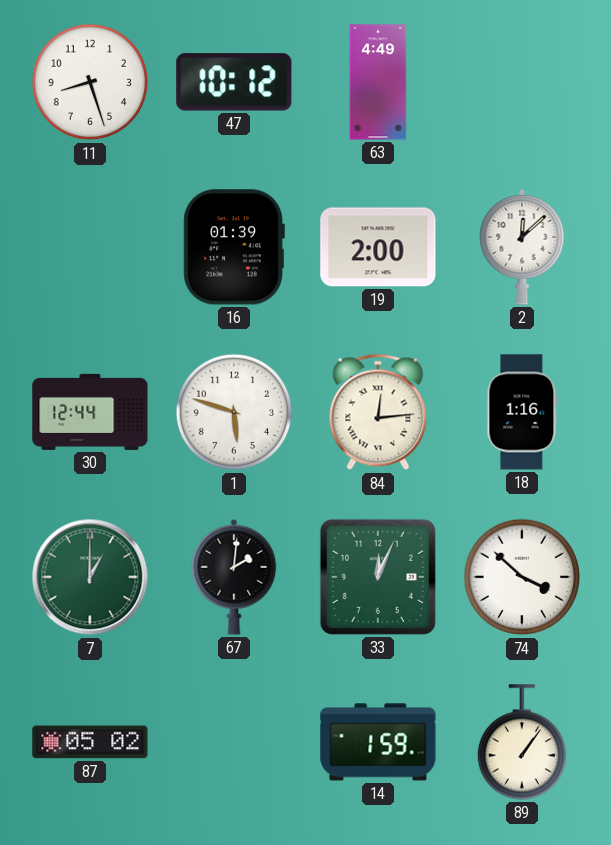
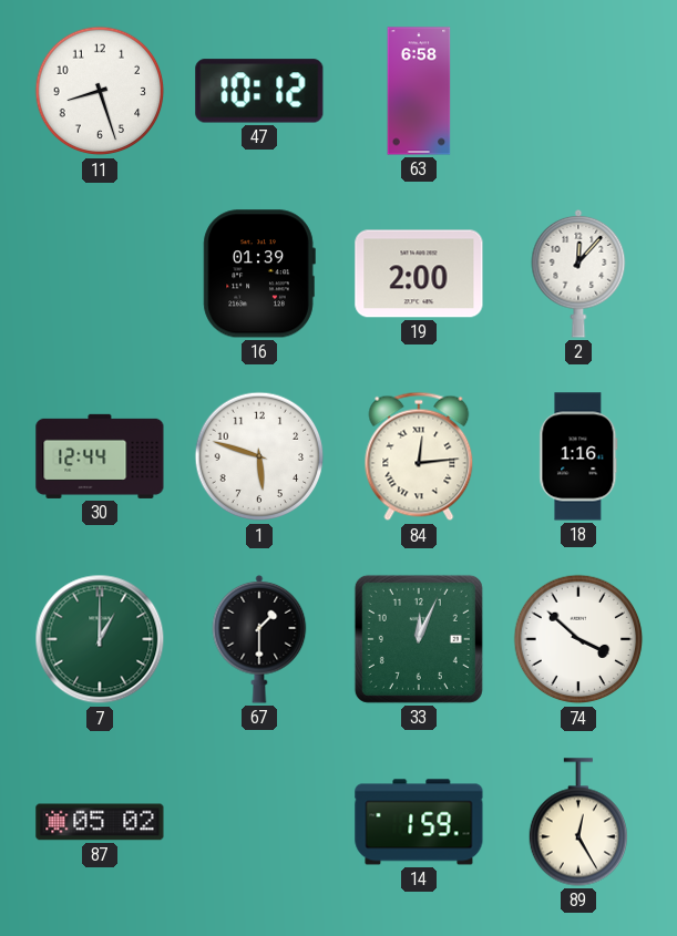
63: 4:49 -> 6:58
2: 12:08 -> 12:07
67: 2:01 -> 1:30
89: 1:06 -> 12:25
